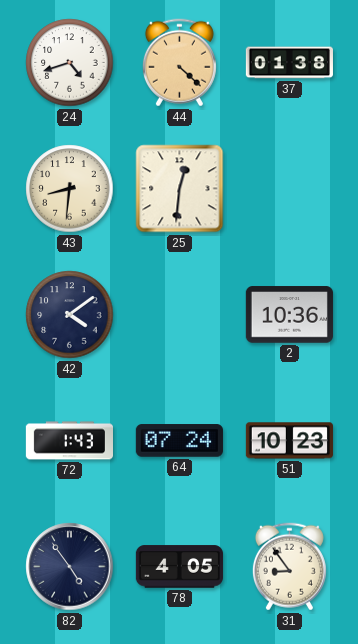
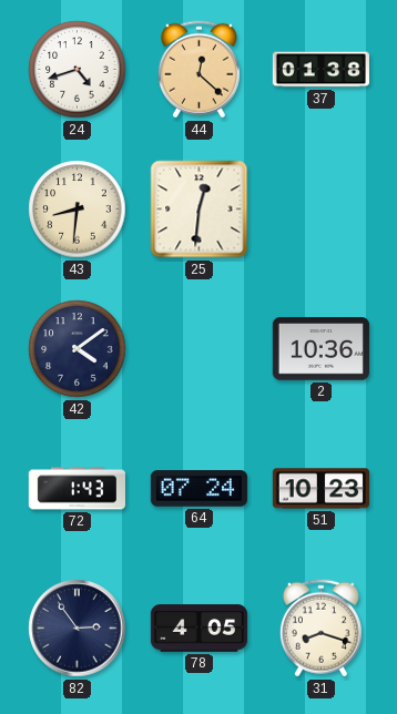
44: 4:22 -> 12:22
82: 4:54 -> 2:54
31: 8:54 -> 8:18
